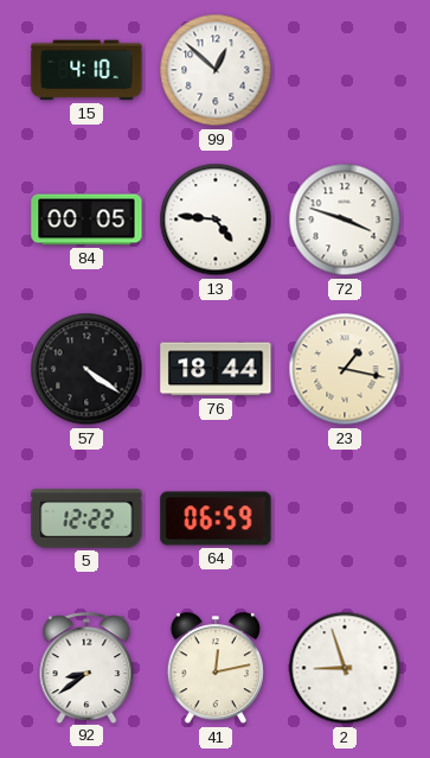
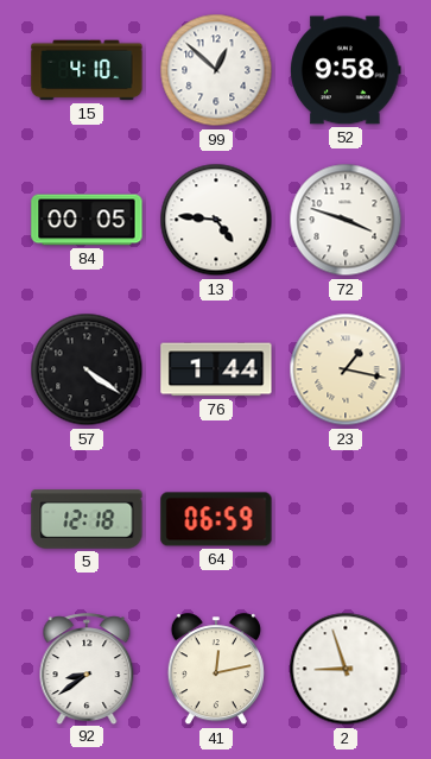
52: none -> 9:58
76: 18:44 -> 1:44
5: 12:22 -> 12:18
